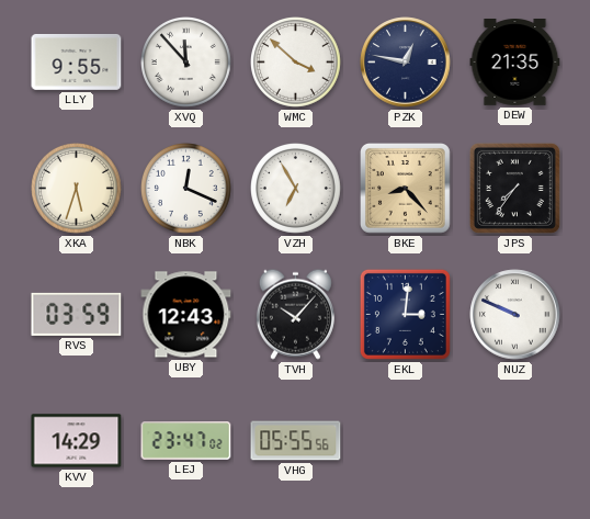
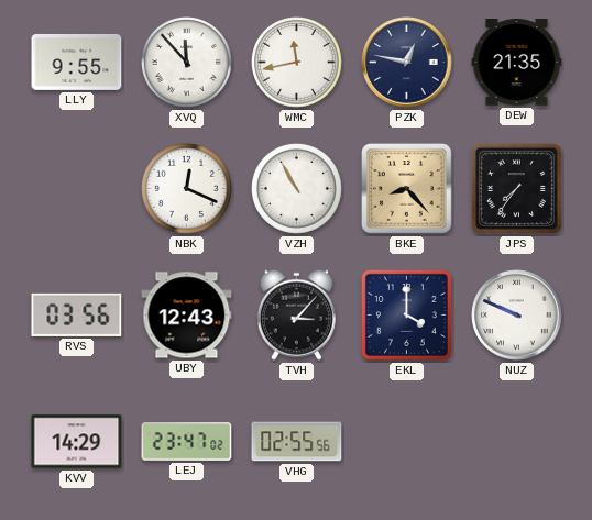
WMC: 3:52 -> 11:43
XKA: 5:33 -> none
VZH: 6:55 -> 10:55
RVS: 03:59 -> 03:56
TVH: 10:07 -> 3:07
EKL: 3:01 -> 4:00
VHG: 05:55 -> 02:55
